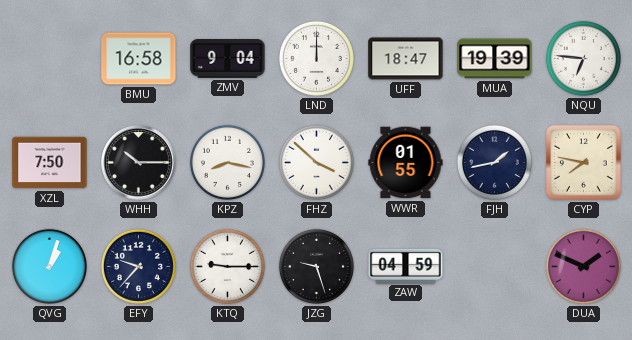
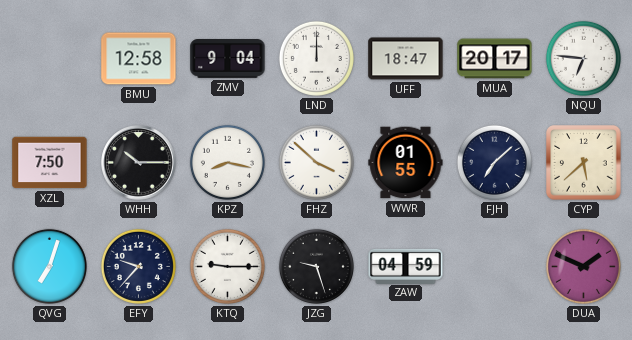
BMU: 16:58 -> 12:58
MUA: 19:39 -> 20:17
FJH: 1:43 -> 7:08
CYP: 7:47 -> 5:38
QVG: 1:03 -> 7:03
